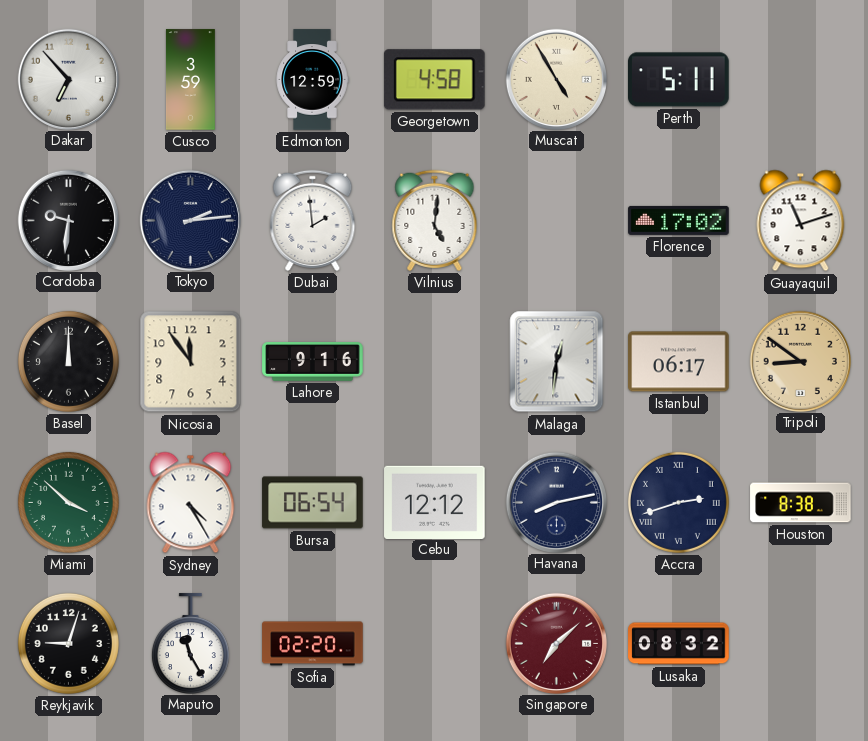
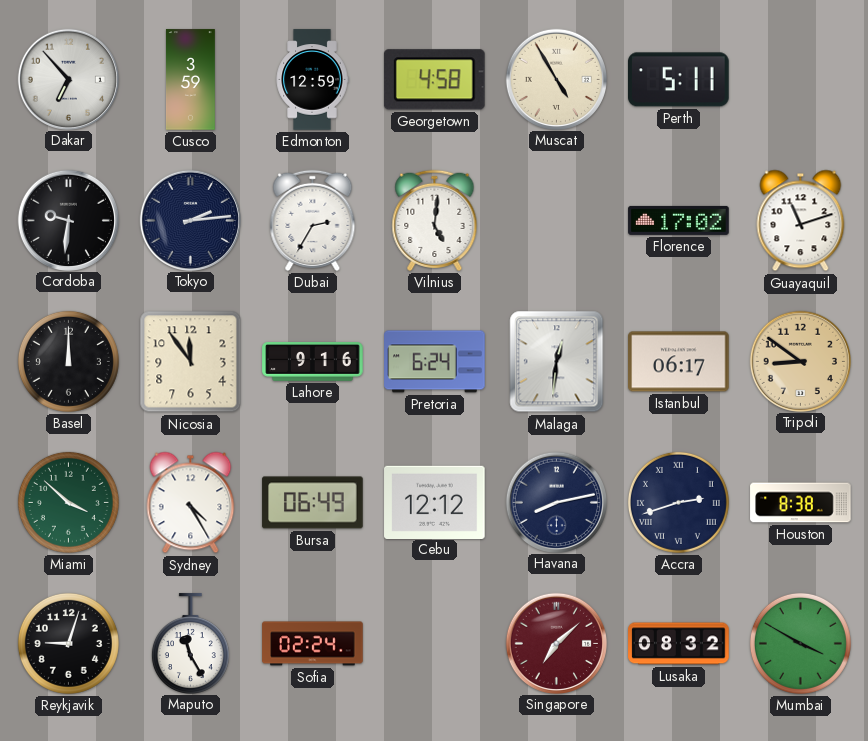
Dubai: 1:59 -> 2:35
Pretoria: none -> 6:24
Bursa: 06:54 -> 06:49
Sofia: 02:20 -> 02:24
Mumbai: none -> 3:50
